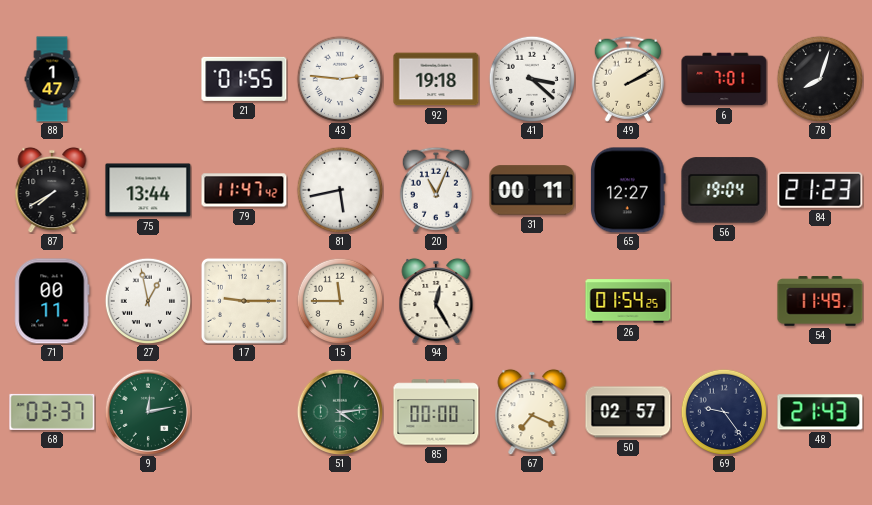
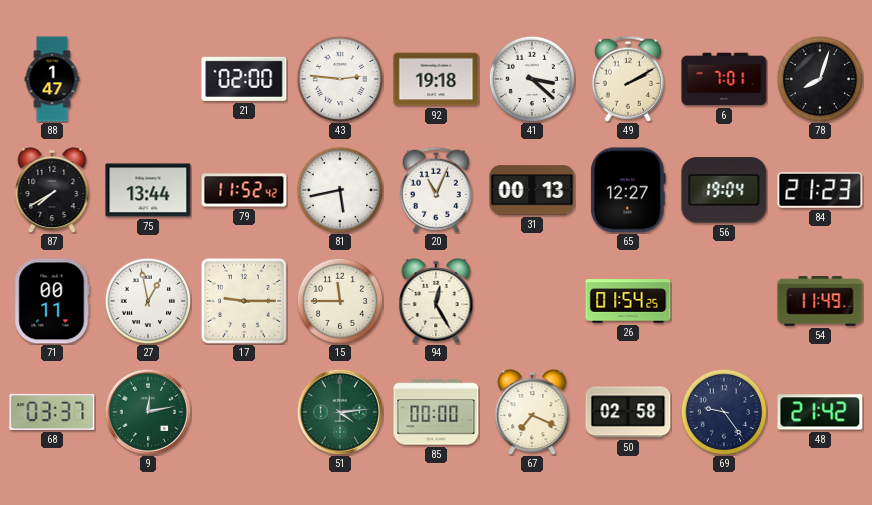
21: 01:55 -> 02:00
79: 11:47 -> 11:52
31: 00:11 -> 00:13
50: 02:57 -> 02:58
48: 21:43 -> 21:42
